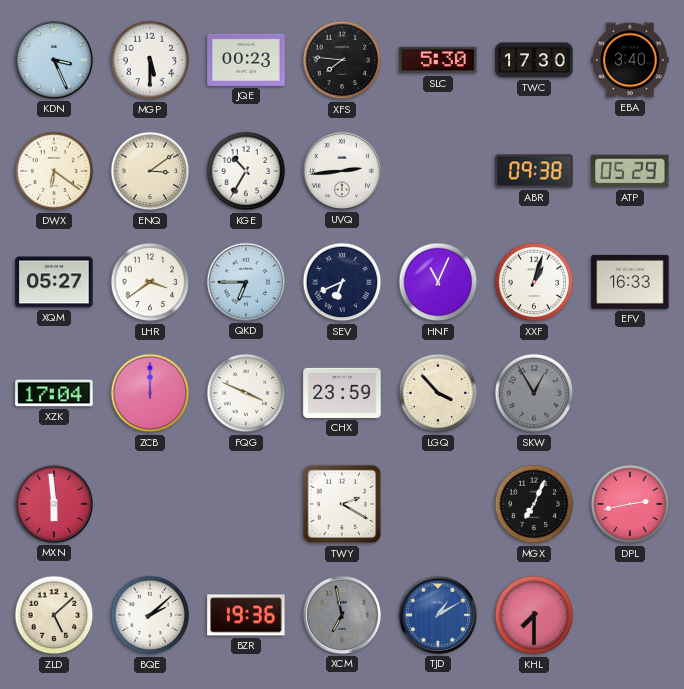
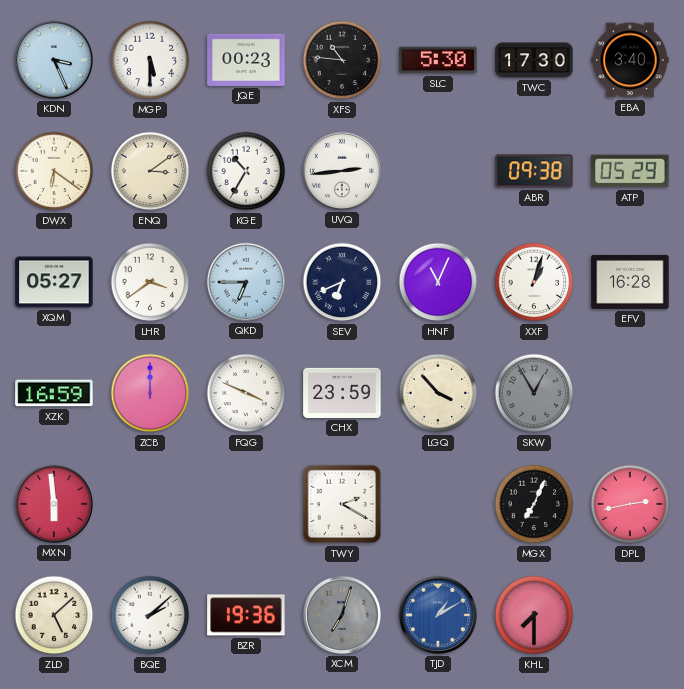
XFS: 7:46 -> 10:46
EFV: 16:33 -> 16:28
XZK: 17:04 -> 16:59
XCM: 6:58 -> 7:03
